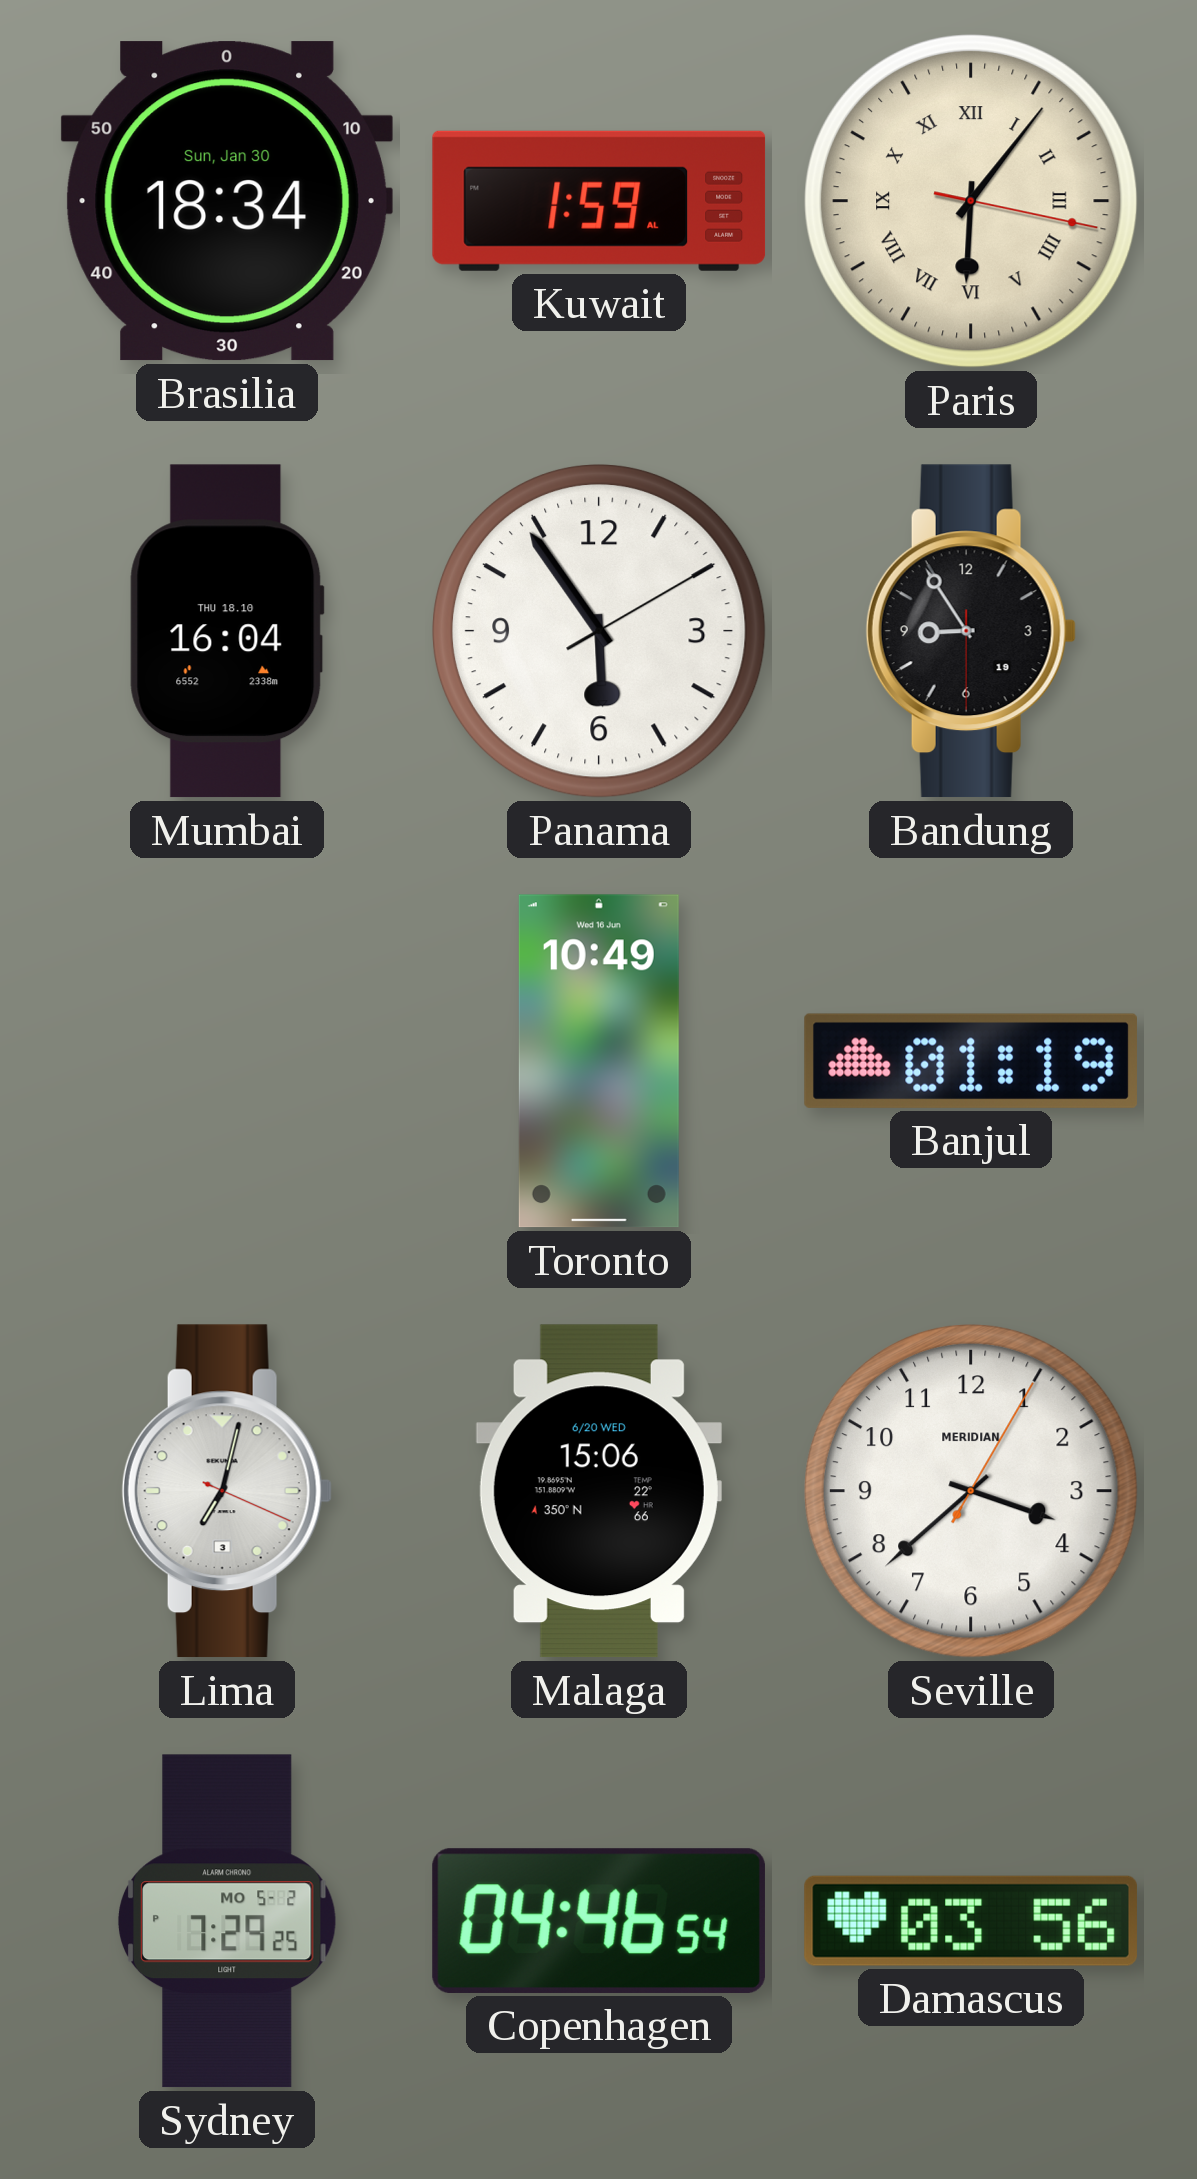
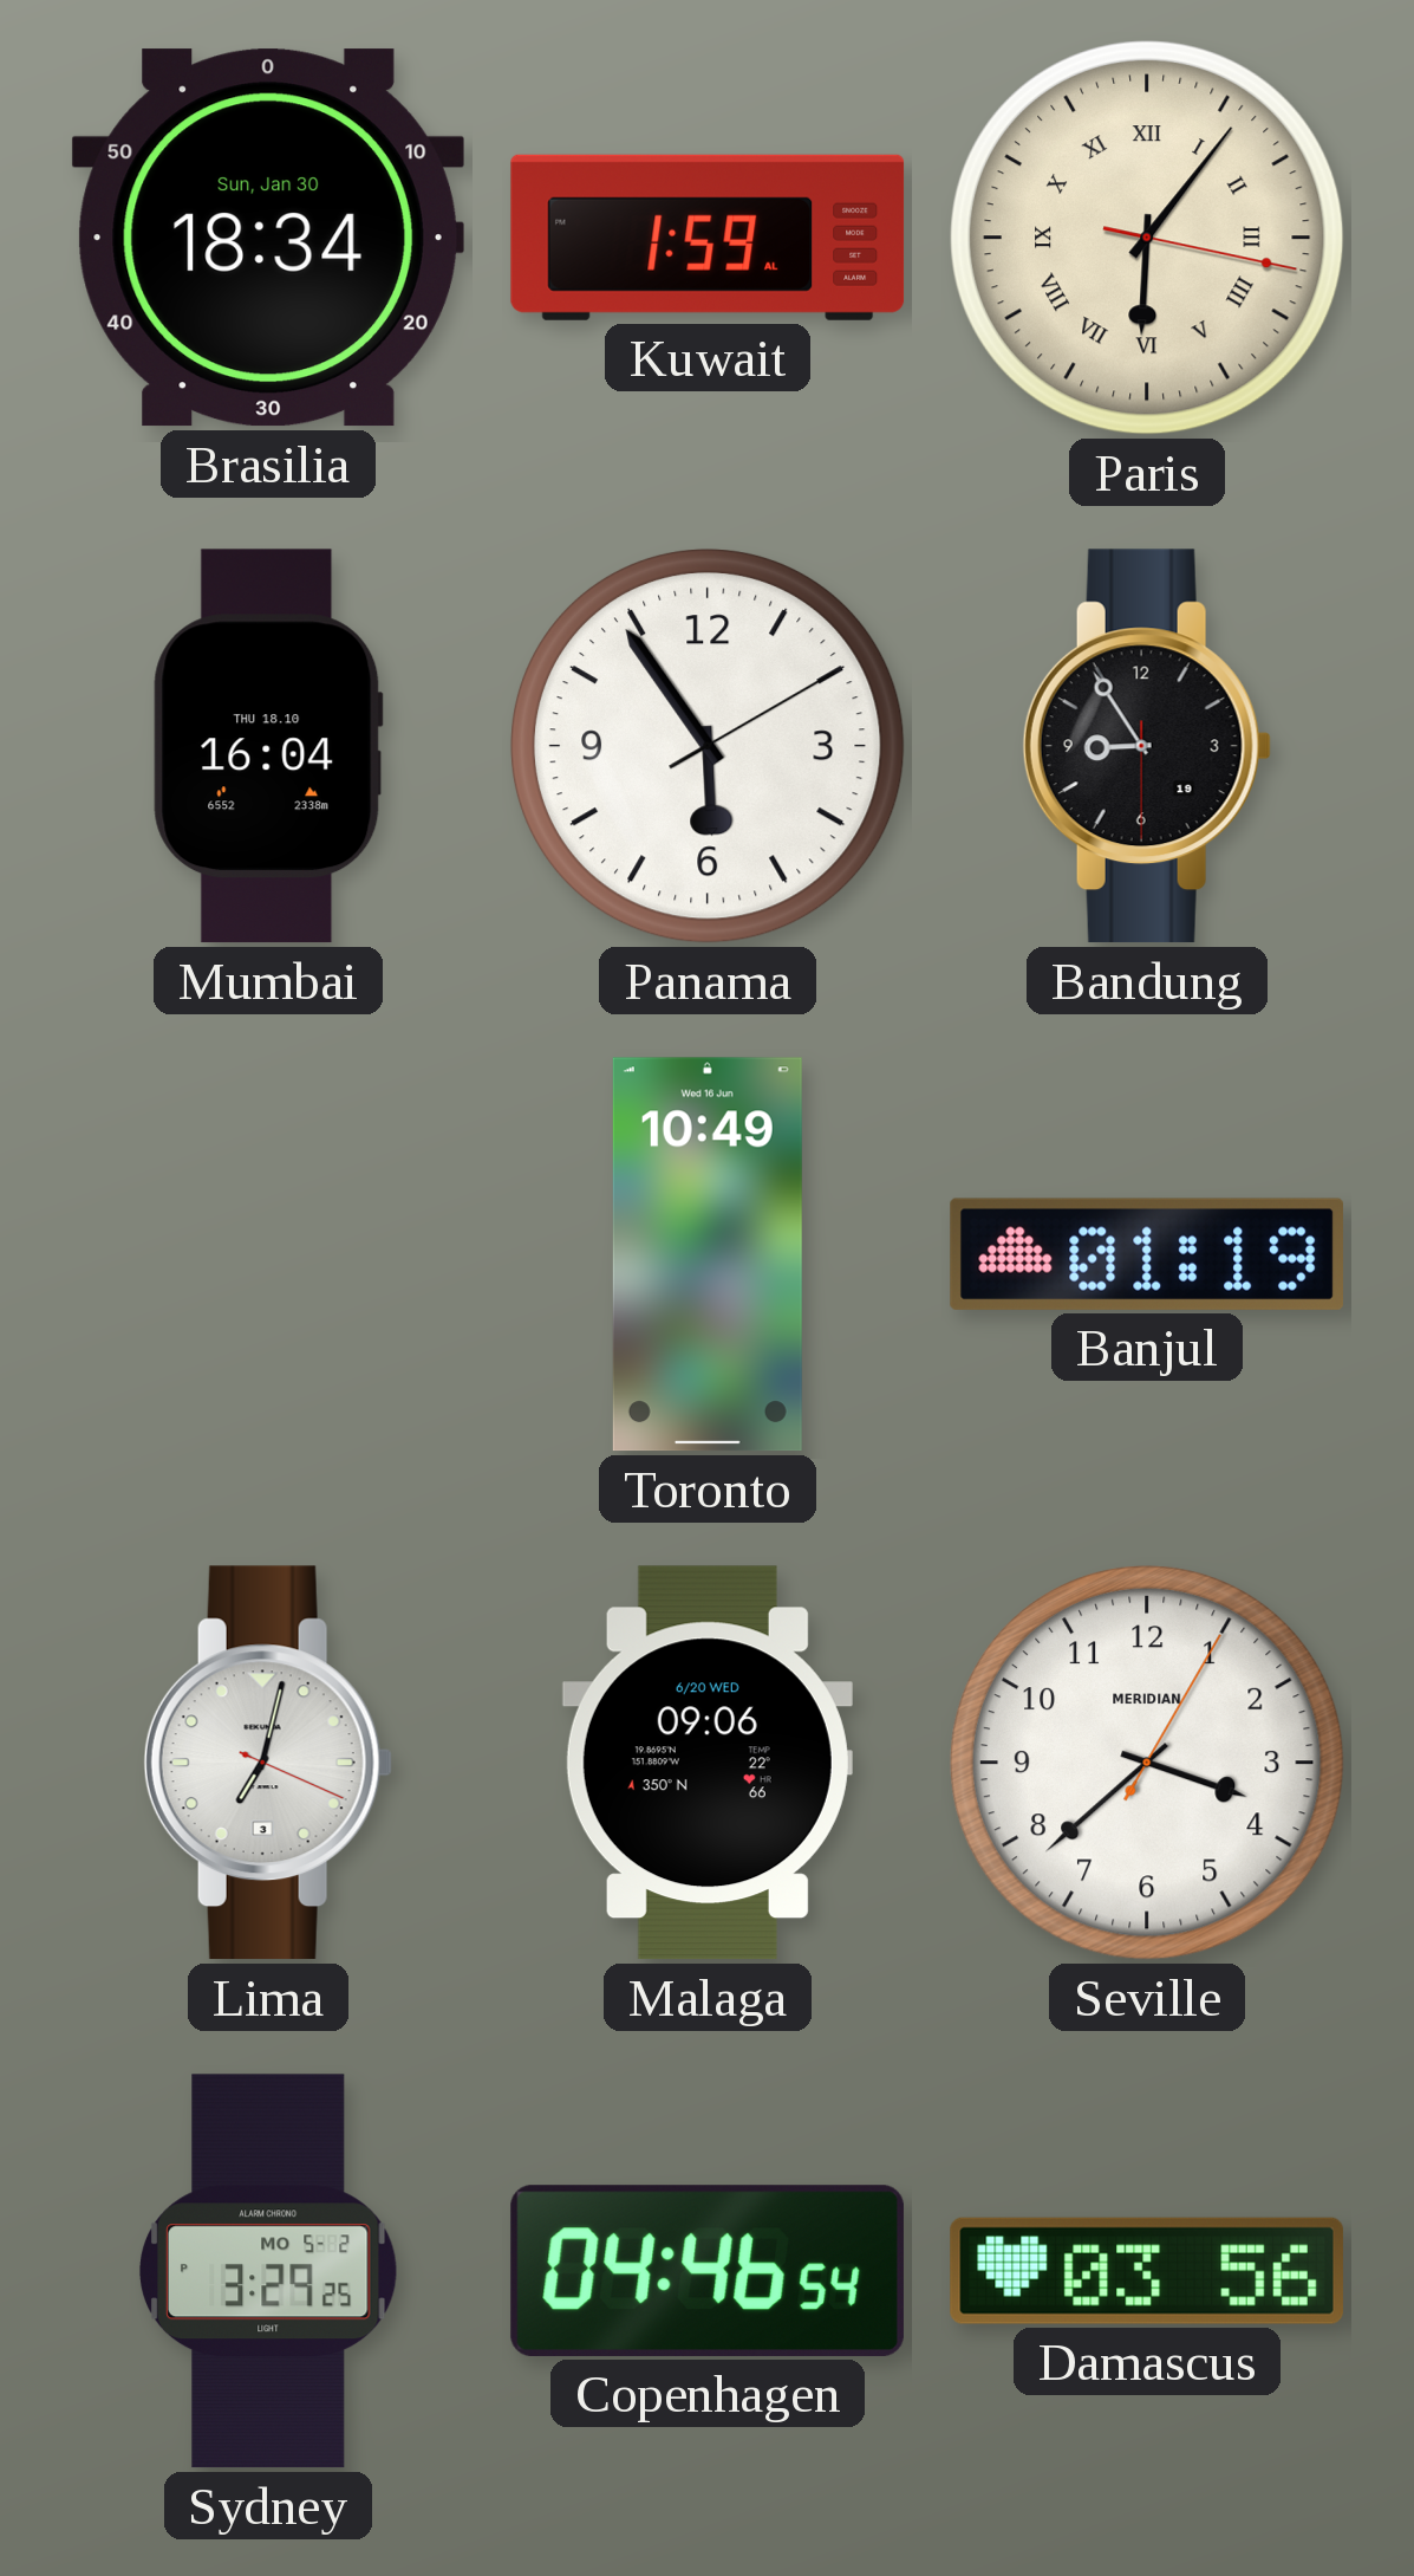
Malaga: 15:06 -> 09:06
Sydney: 7:29 -> 3:29
